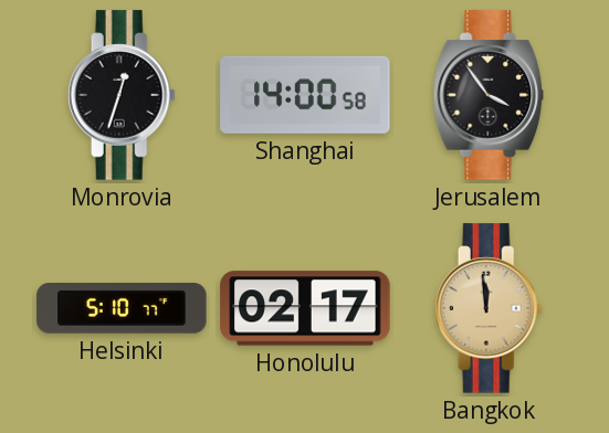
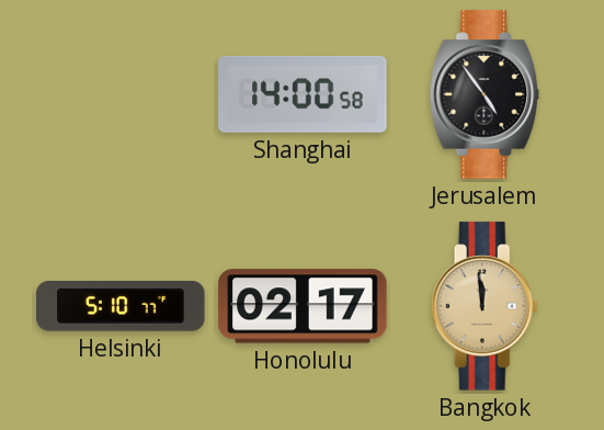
Monrovia: 12:33 -> none
Jerusalem: 3:54 -> 4:54
